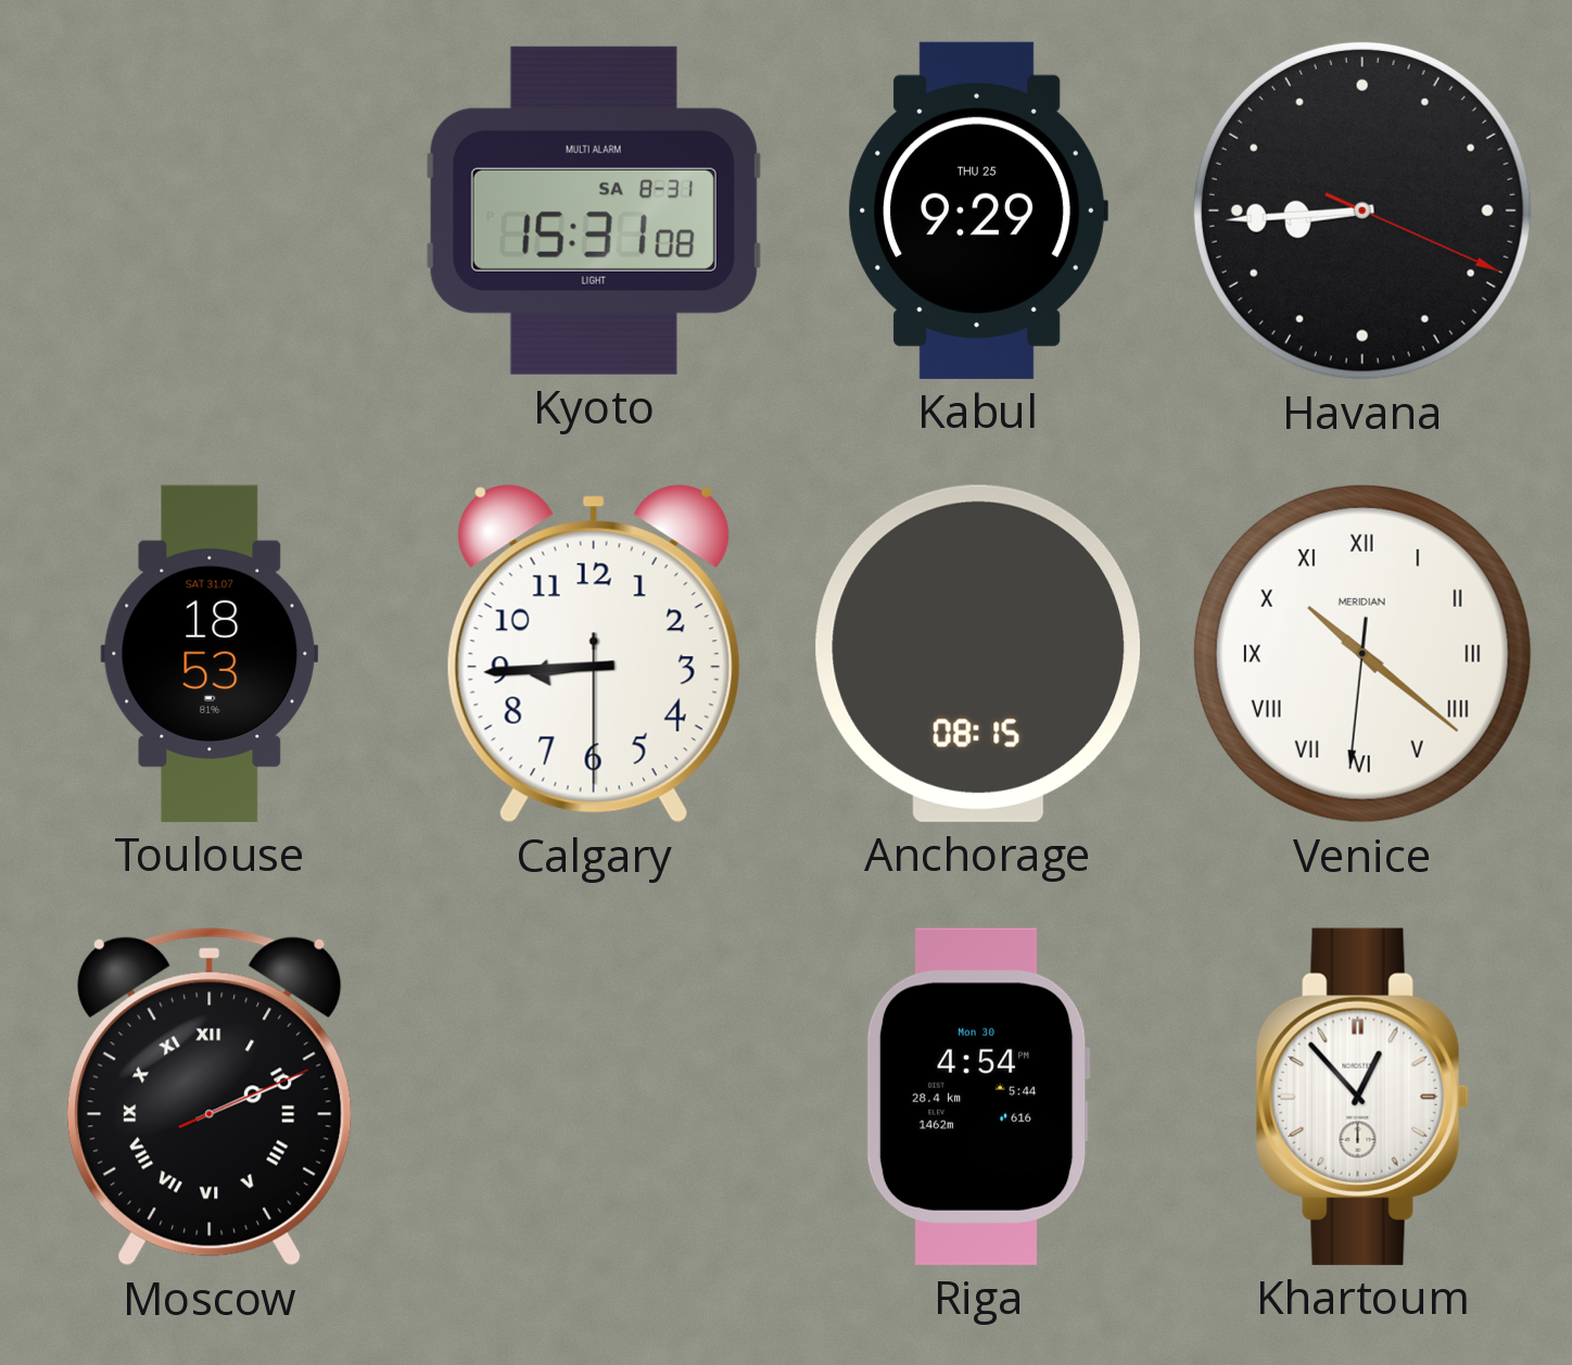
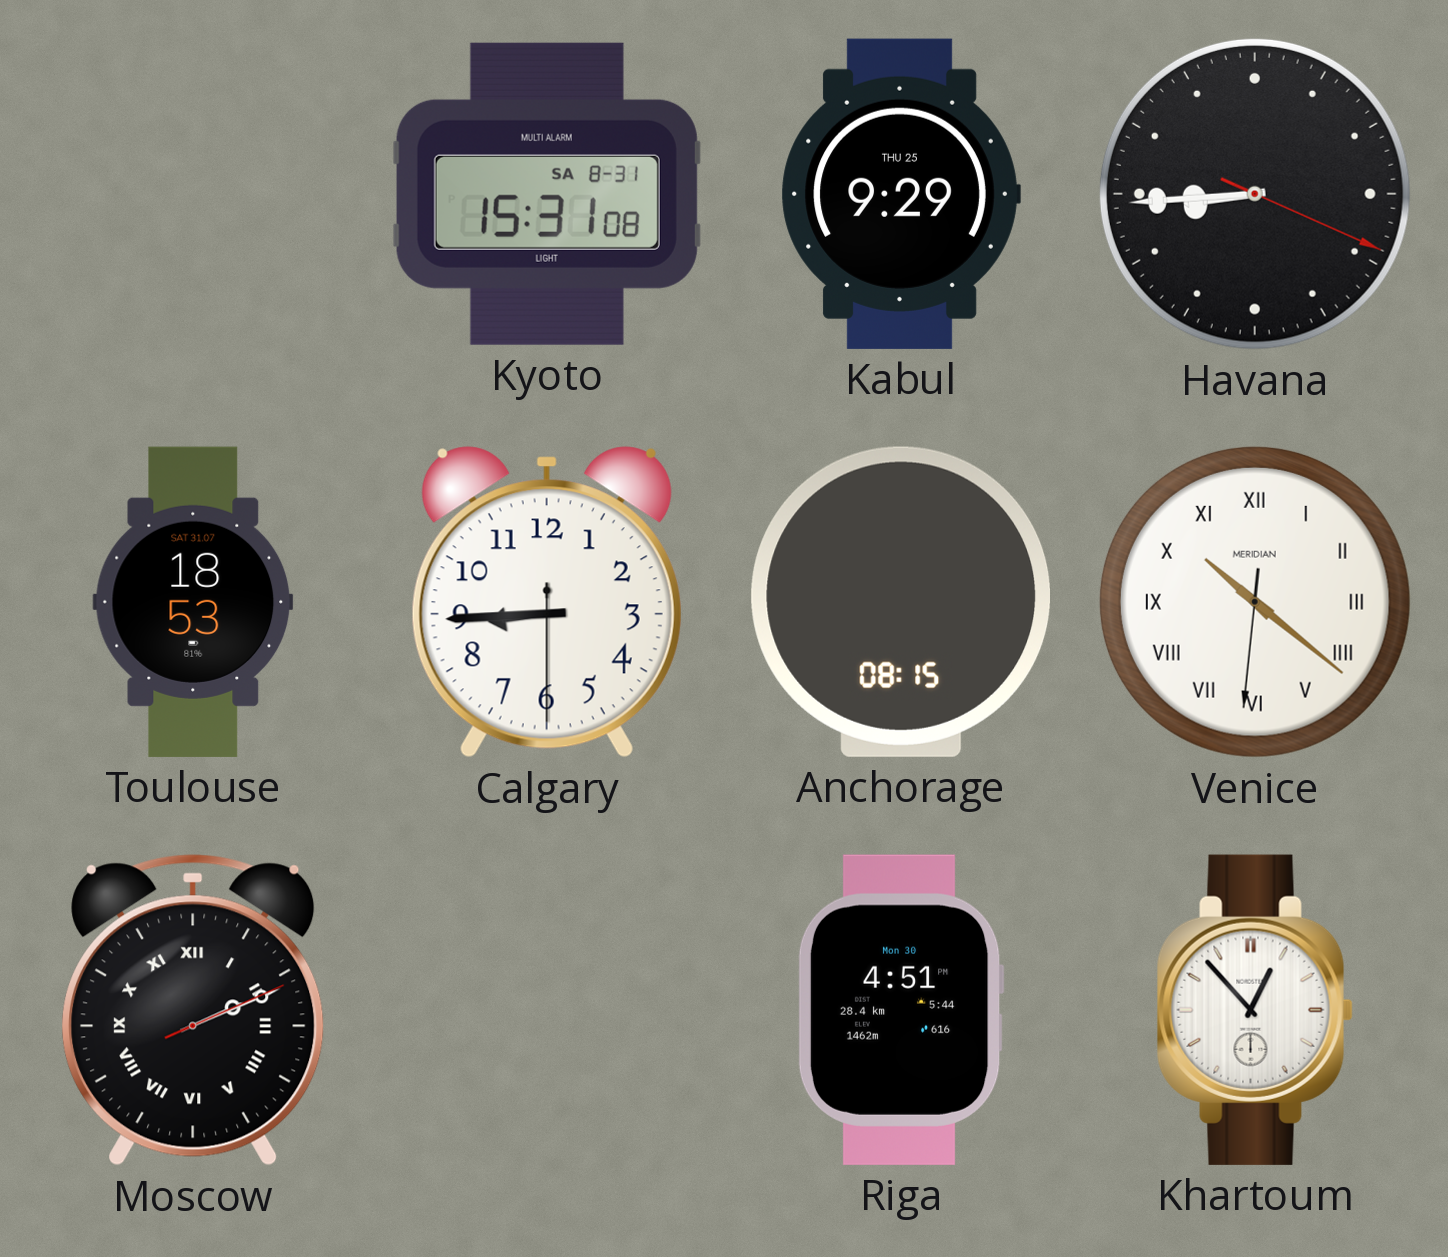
Riga: 4:54 -> 4:51
